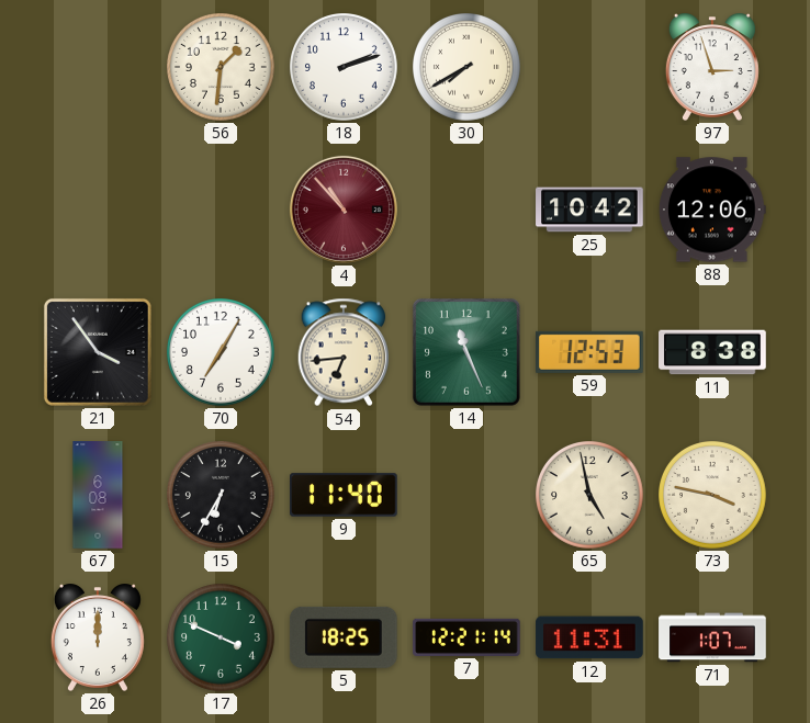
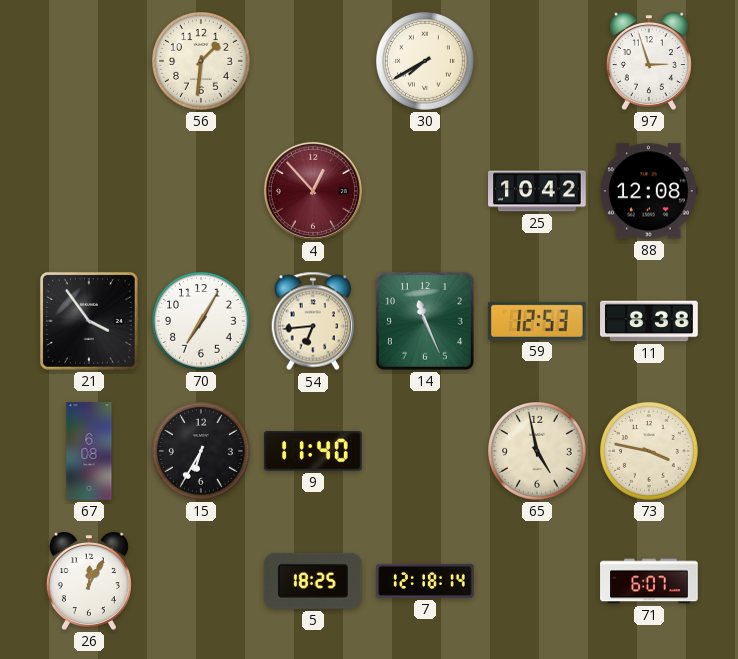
18: 2:12 -> none
4: 10:53 -> 12:53
88: 12:06 -> 12:08
26: 12:00 -> 12:05
17: 3:49 -> none
7: 12:21 -> 12:18
12: 11:31 -> none
71: 1:07 -> 6:07
